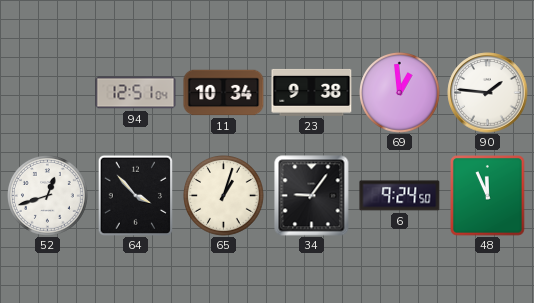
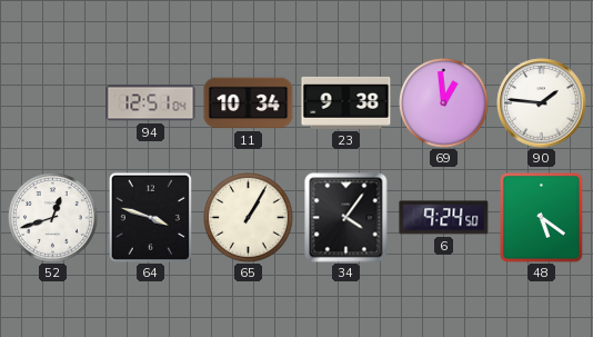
64: 3:53 -> 3:48
65: 1:03 -> 1:05
34: 9:06 -> 4:06
48: 11:56 -> 5:21
